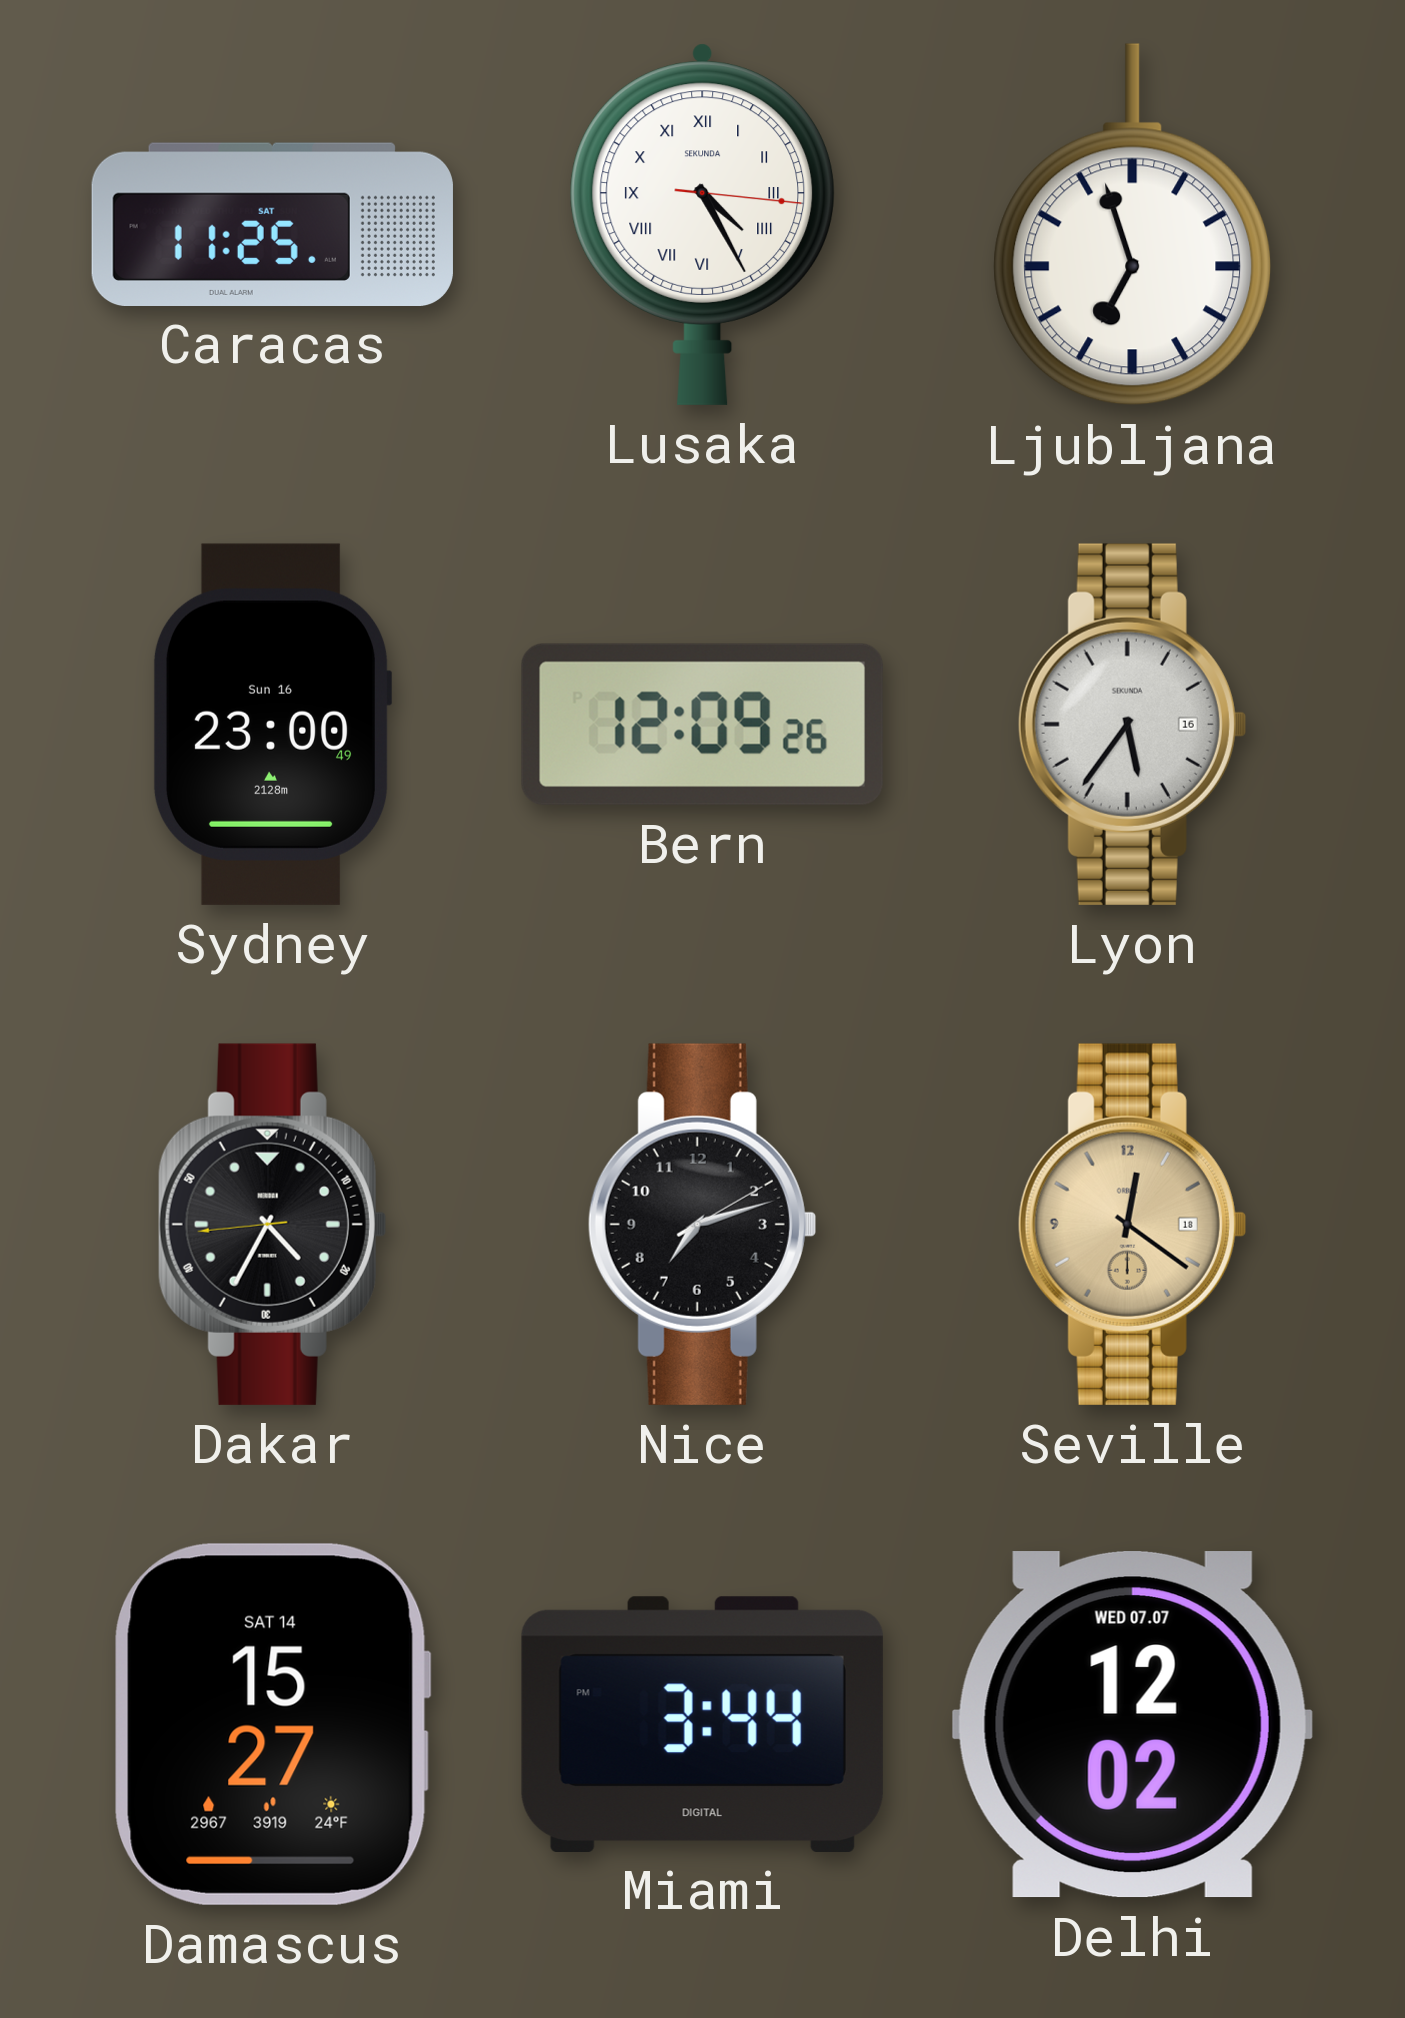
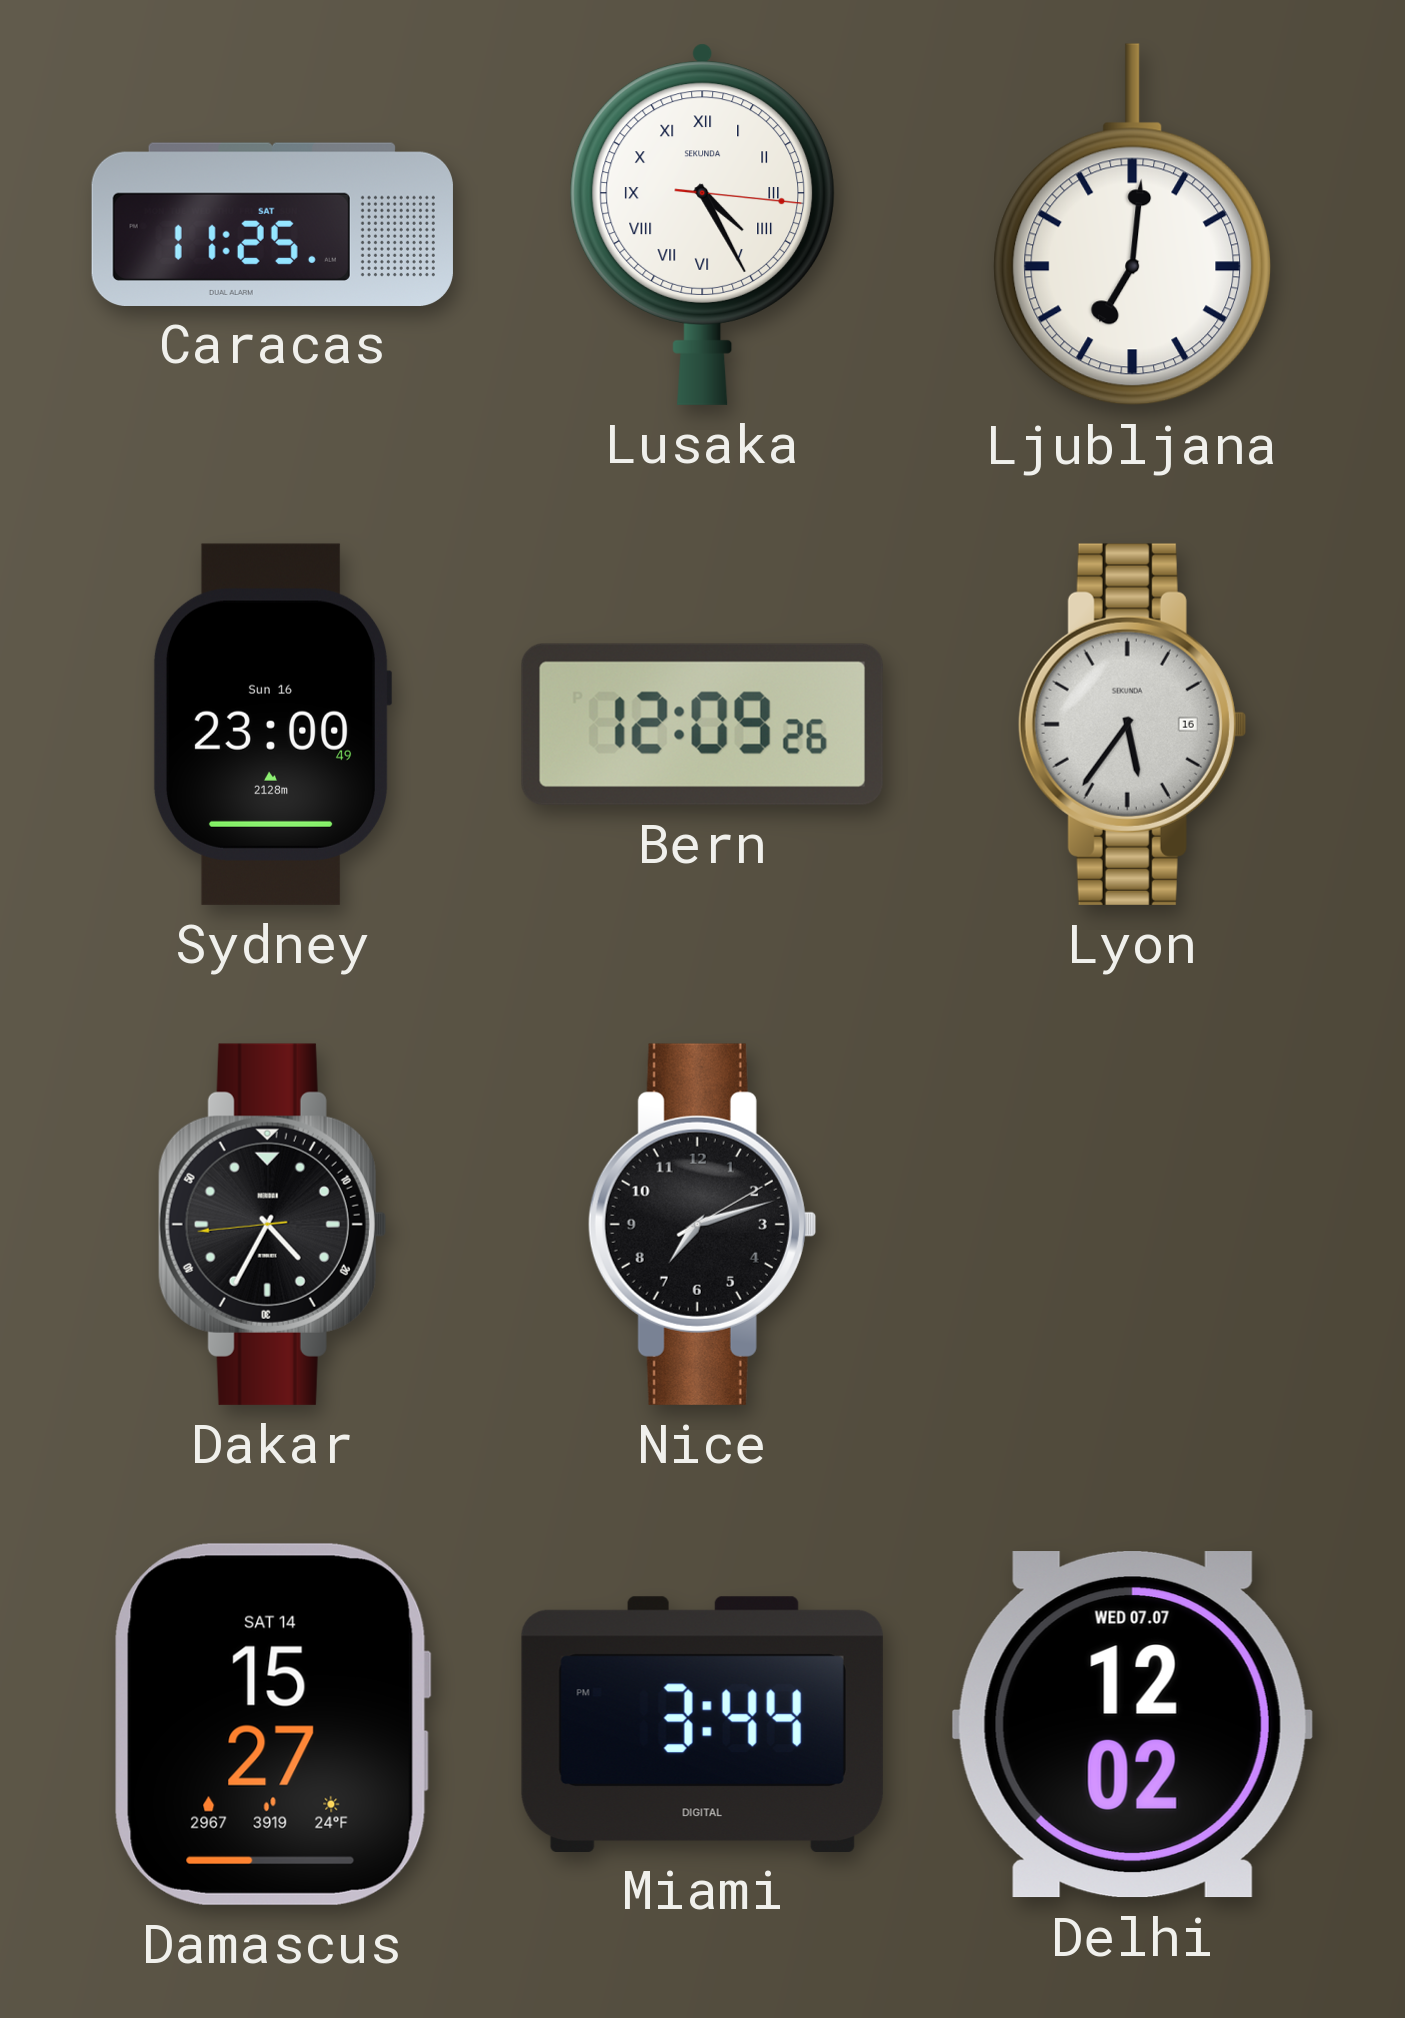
Ljubljana: 6:57 -> 7:01
Seville: 12:21 -> none
